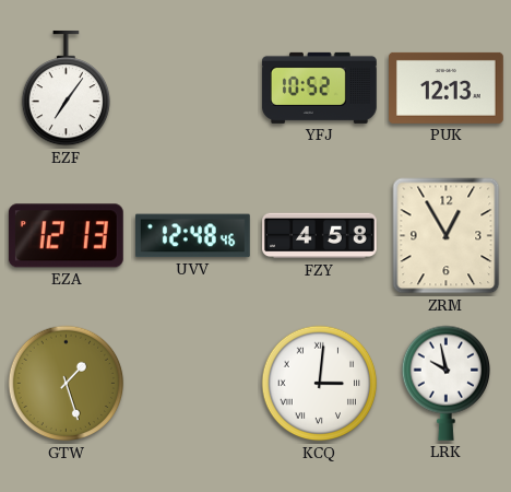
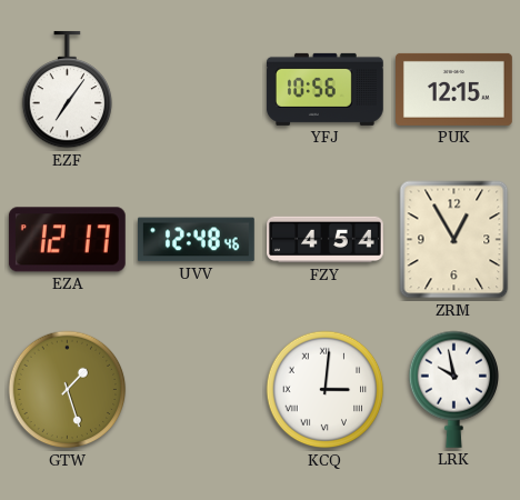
YFJ: 10:52 -> 10:56
PUK: 12:13 -> 12:15
EZA: 12:13 -> 12:17
FZY: 4:58 -> 4:54
